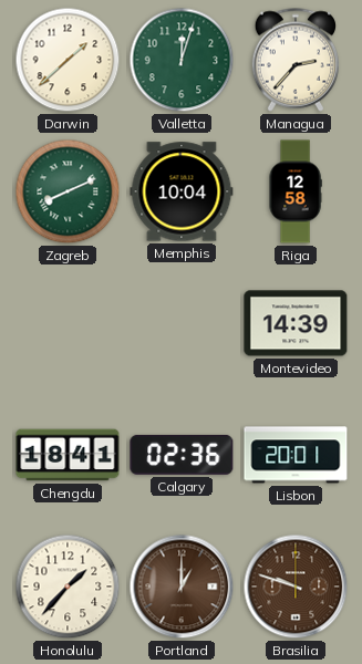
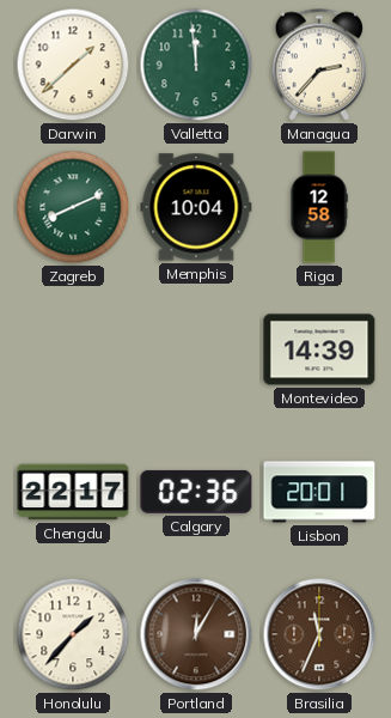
Valletta: 12:03 -> 11:59
Chengdu: 18:41 -> 22:17
Portland: 1:00 -> 12:05
Brasilia: 9:48 -> 11:34
